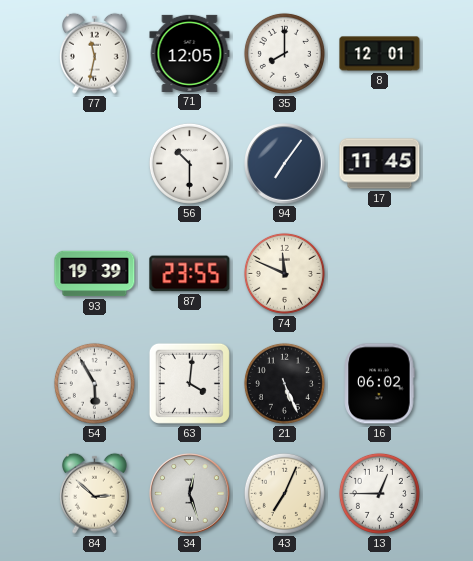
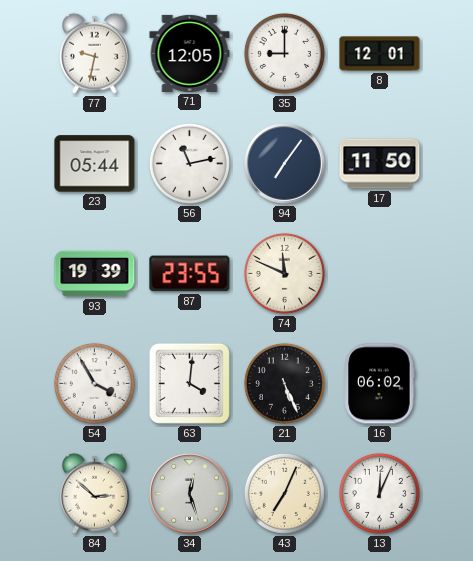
77: 11:32 -> 9:32
35: 8:00 -> 9:00
23: none -> 05:44
56: 10:30 -> 11:13
17: 11:45 -> 11:50
54: 5:55 -> 3:55
13: 12:45 -> 12:04
